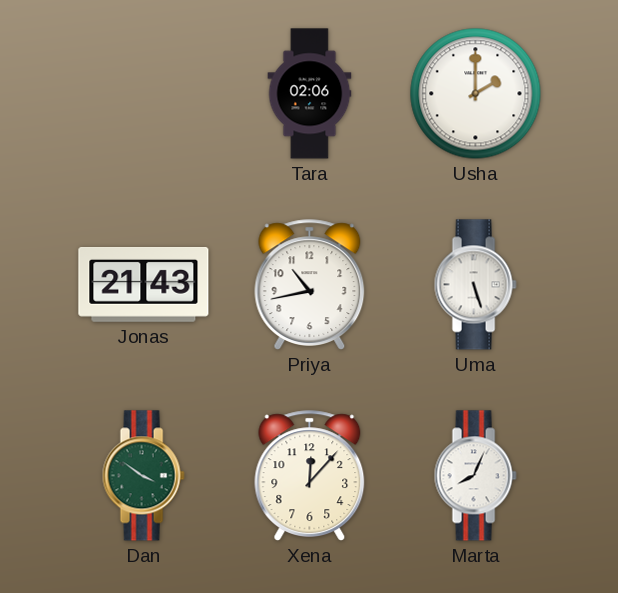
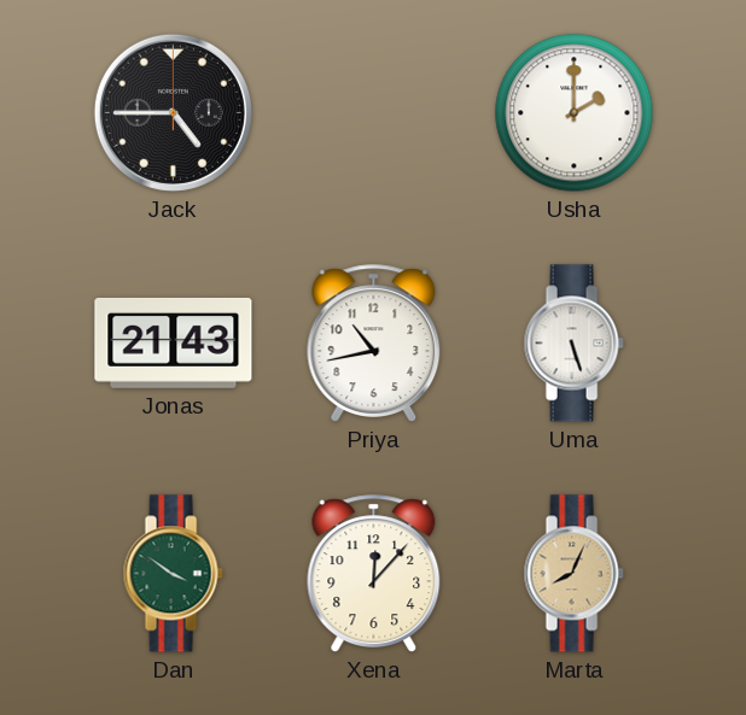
Jack: none -> 4:45
Tara: 02:06 -> none
Marta dial: white -> champagne
